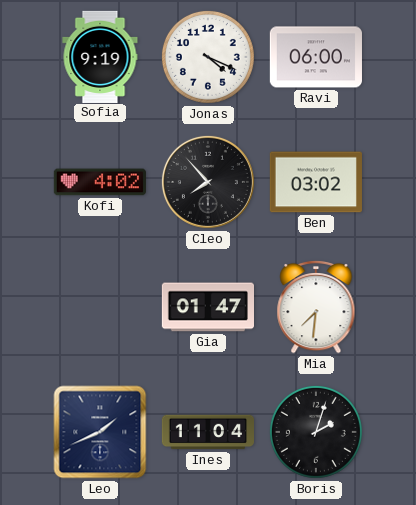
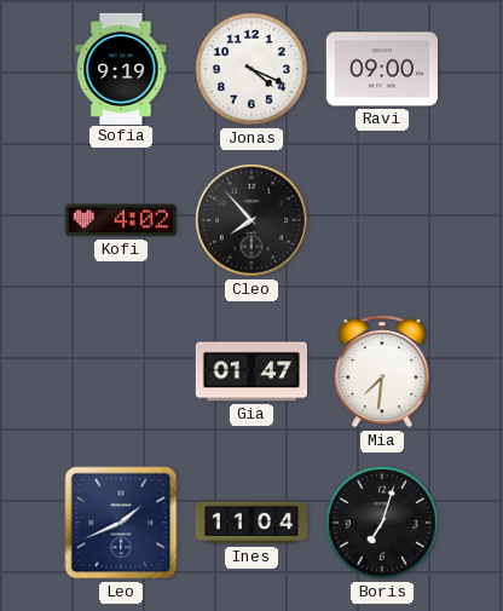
Ravi: 06:00 -> 09:00
Ben: 03:02 -> none
Boris: 2:03 -> 7:03
